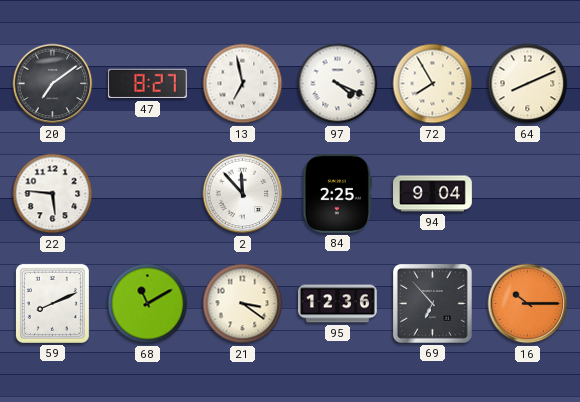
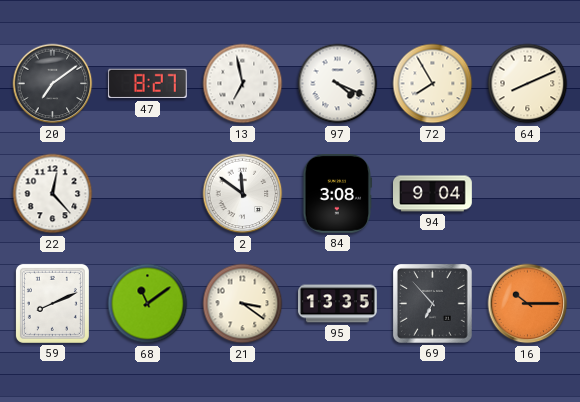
22: 5:46 -> 12:23
2: 11:53 -> 11:51
84: 2:25 -> 3:08
68: 11:10 -> 11:09
95: 12:36 -> 13:35
